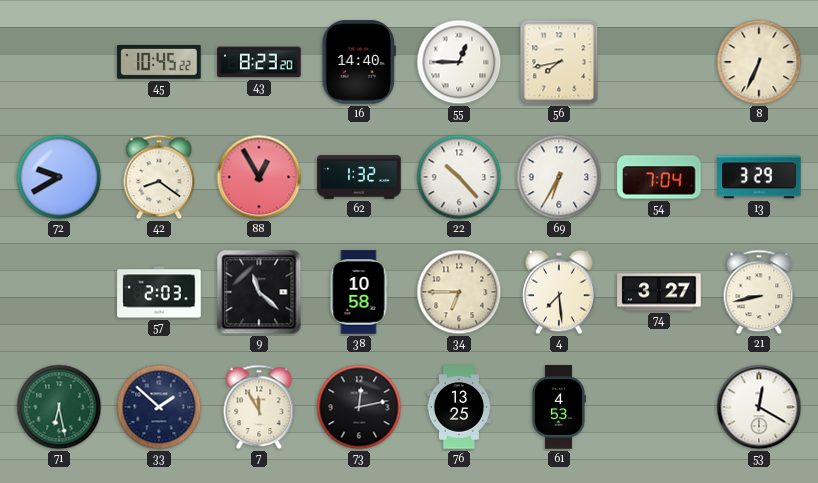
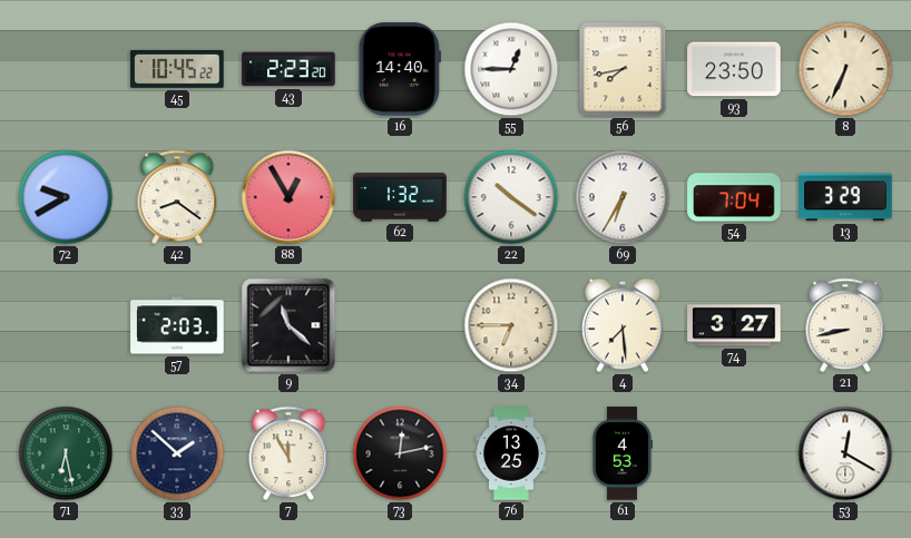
43: 8:23 -> 2:23
93: none -> 23:50
22: 10:23 -> 10:21
38: 10:58 -> none
